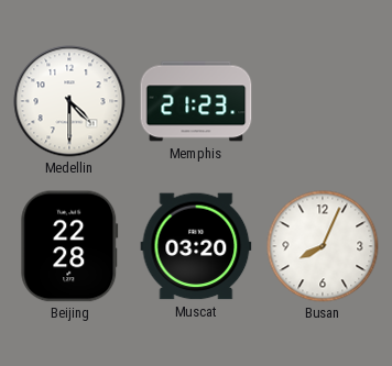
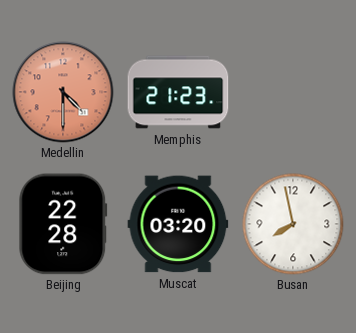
Medellin dial: white -> salmon
Busan: 8:04 -> 7:58
